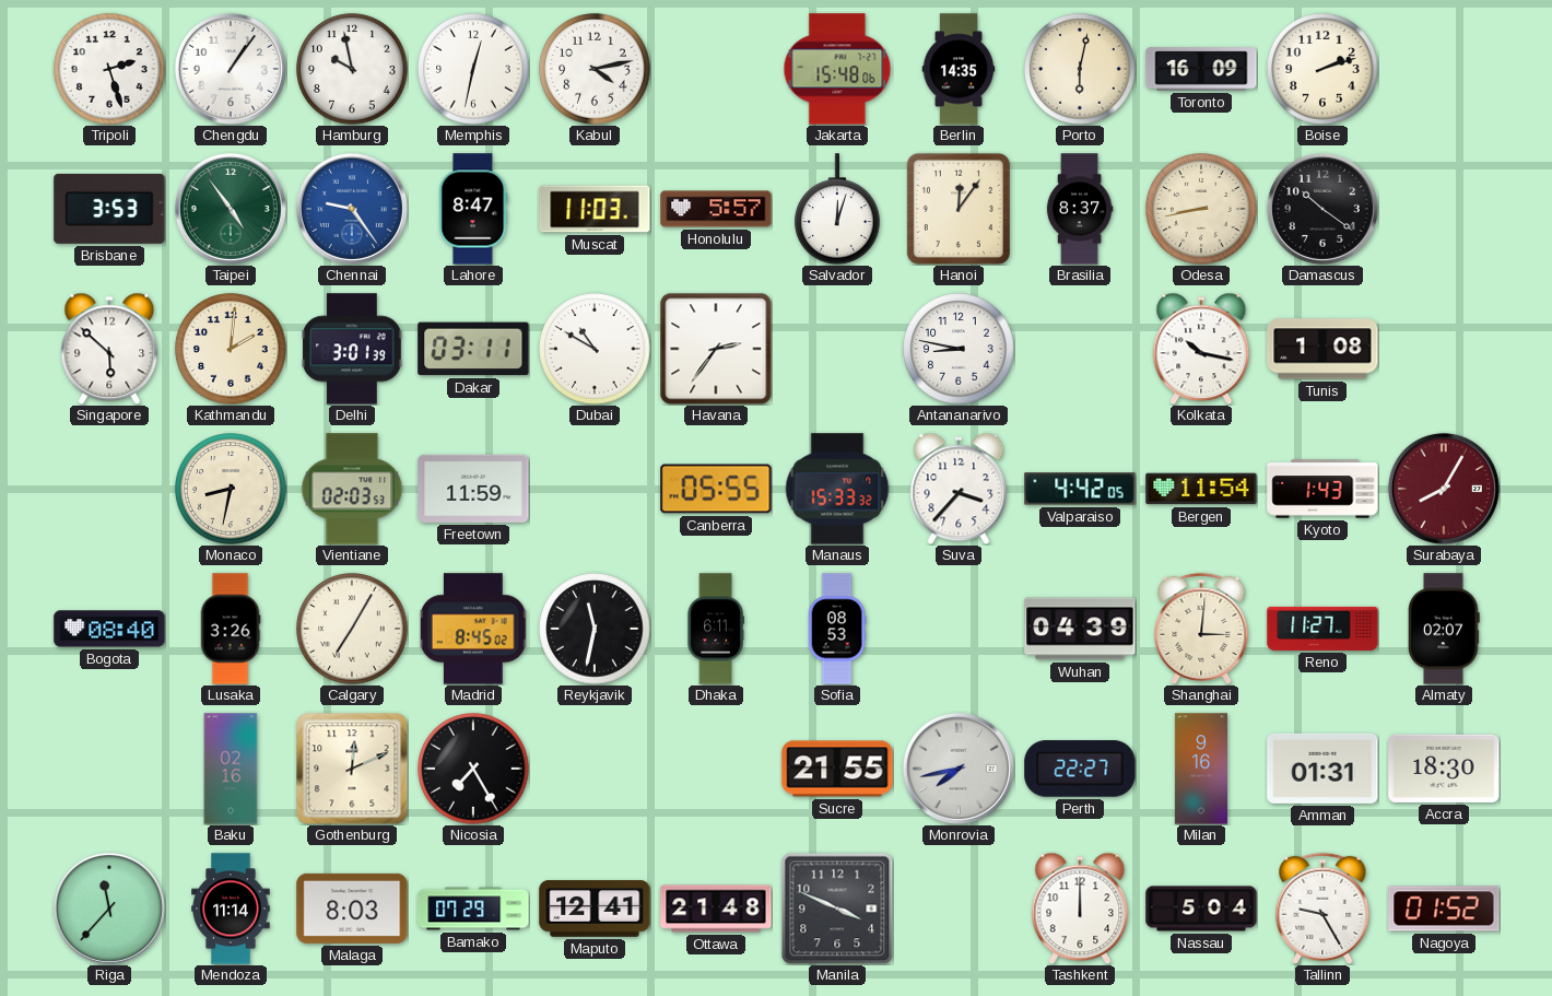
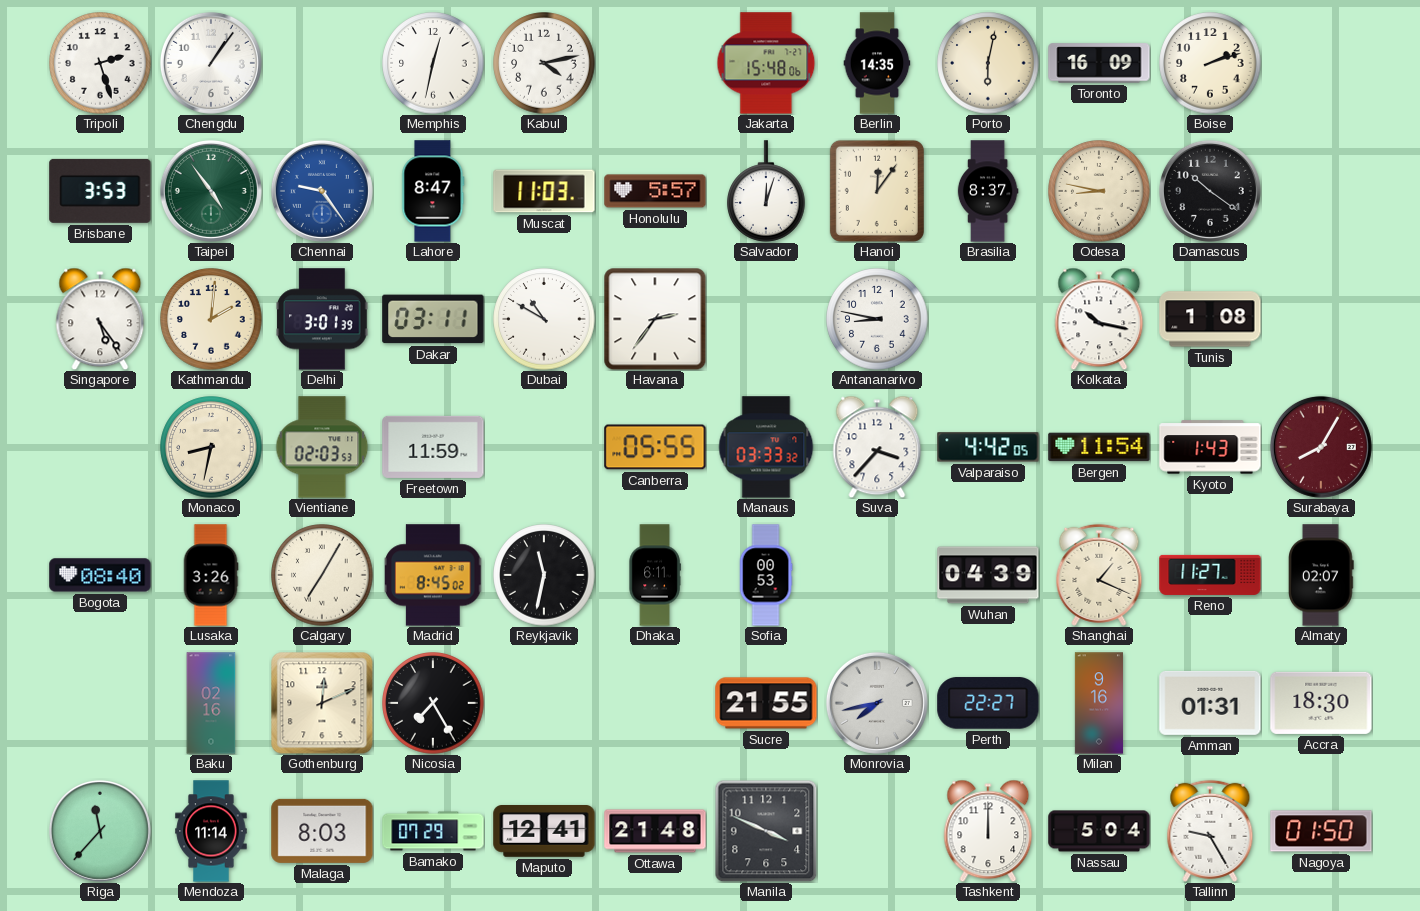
Hamburg: 9:58 -> none
Odesa: 8:43 -> 8:47
Singapore: 5:52 -> 5:24
Manaus: 15:33 -> 03:33
Sofia: 08:53 -> 00:53
Shanghai: 3:01 -> 1:19
Nagoya: 01:52 -> 01:50
